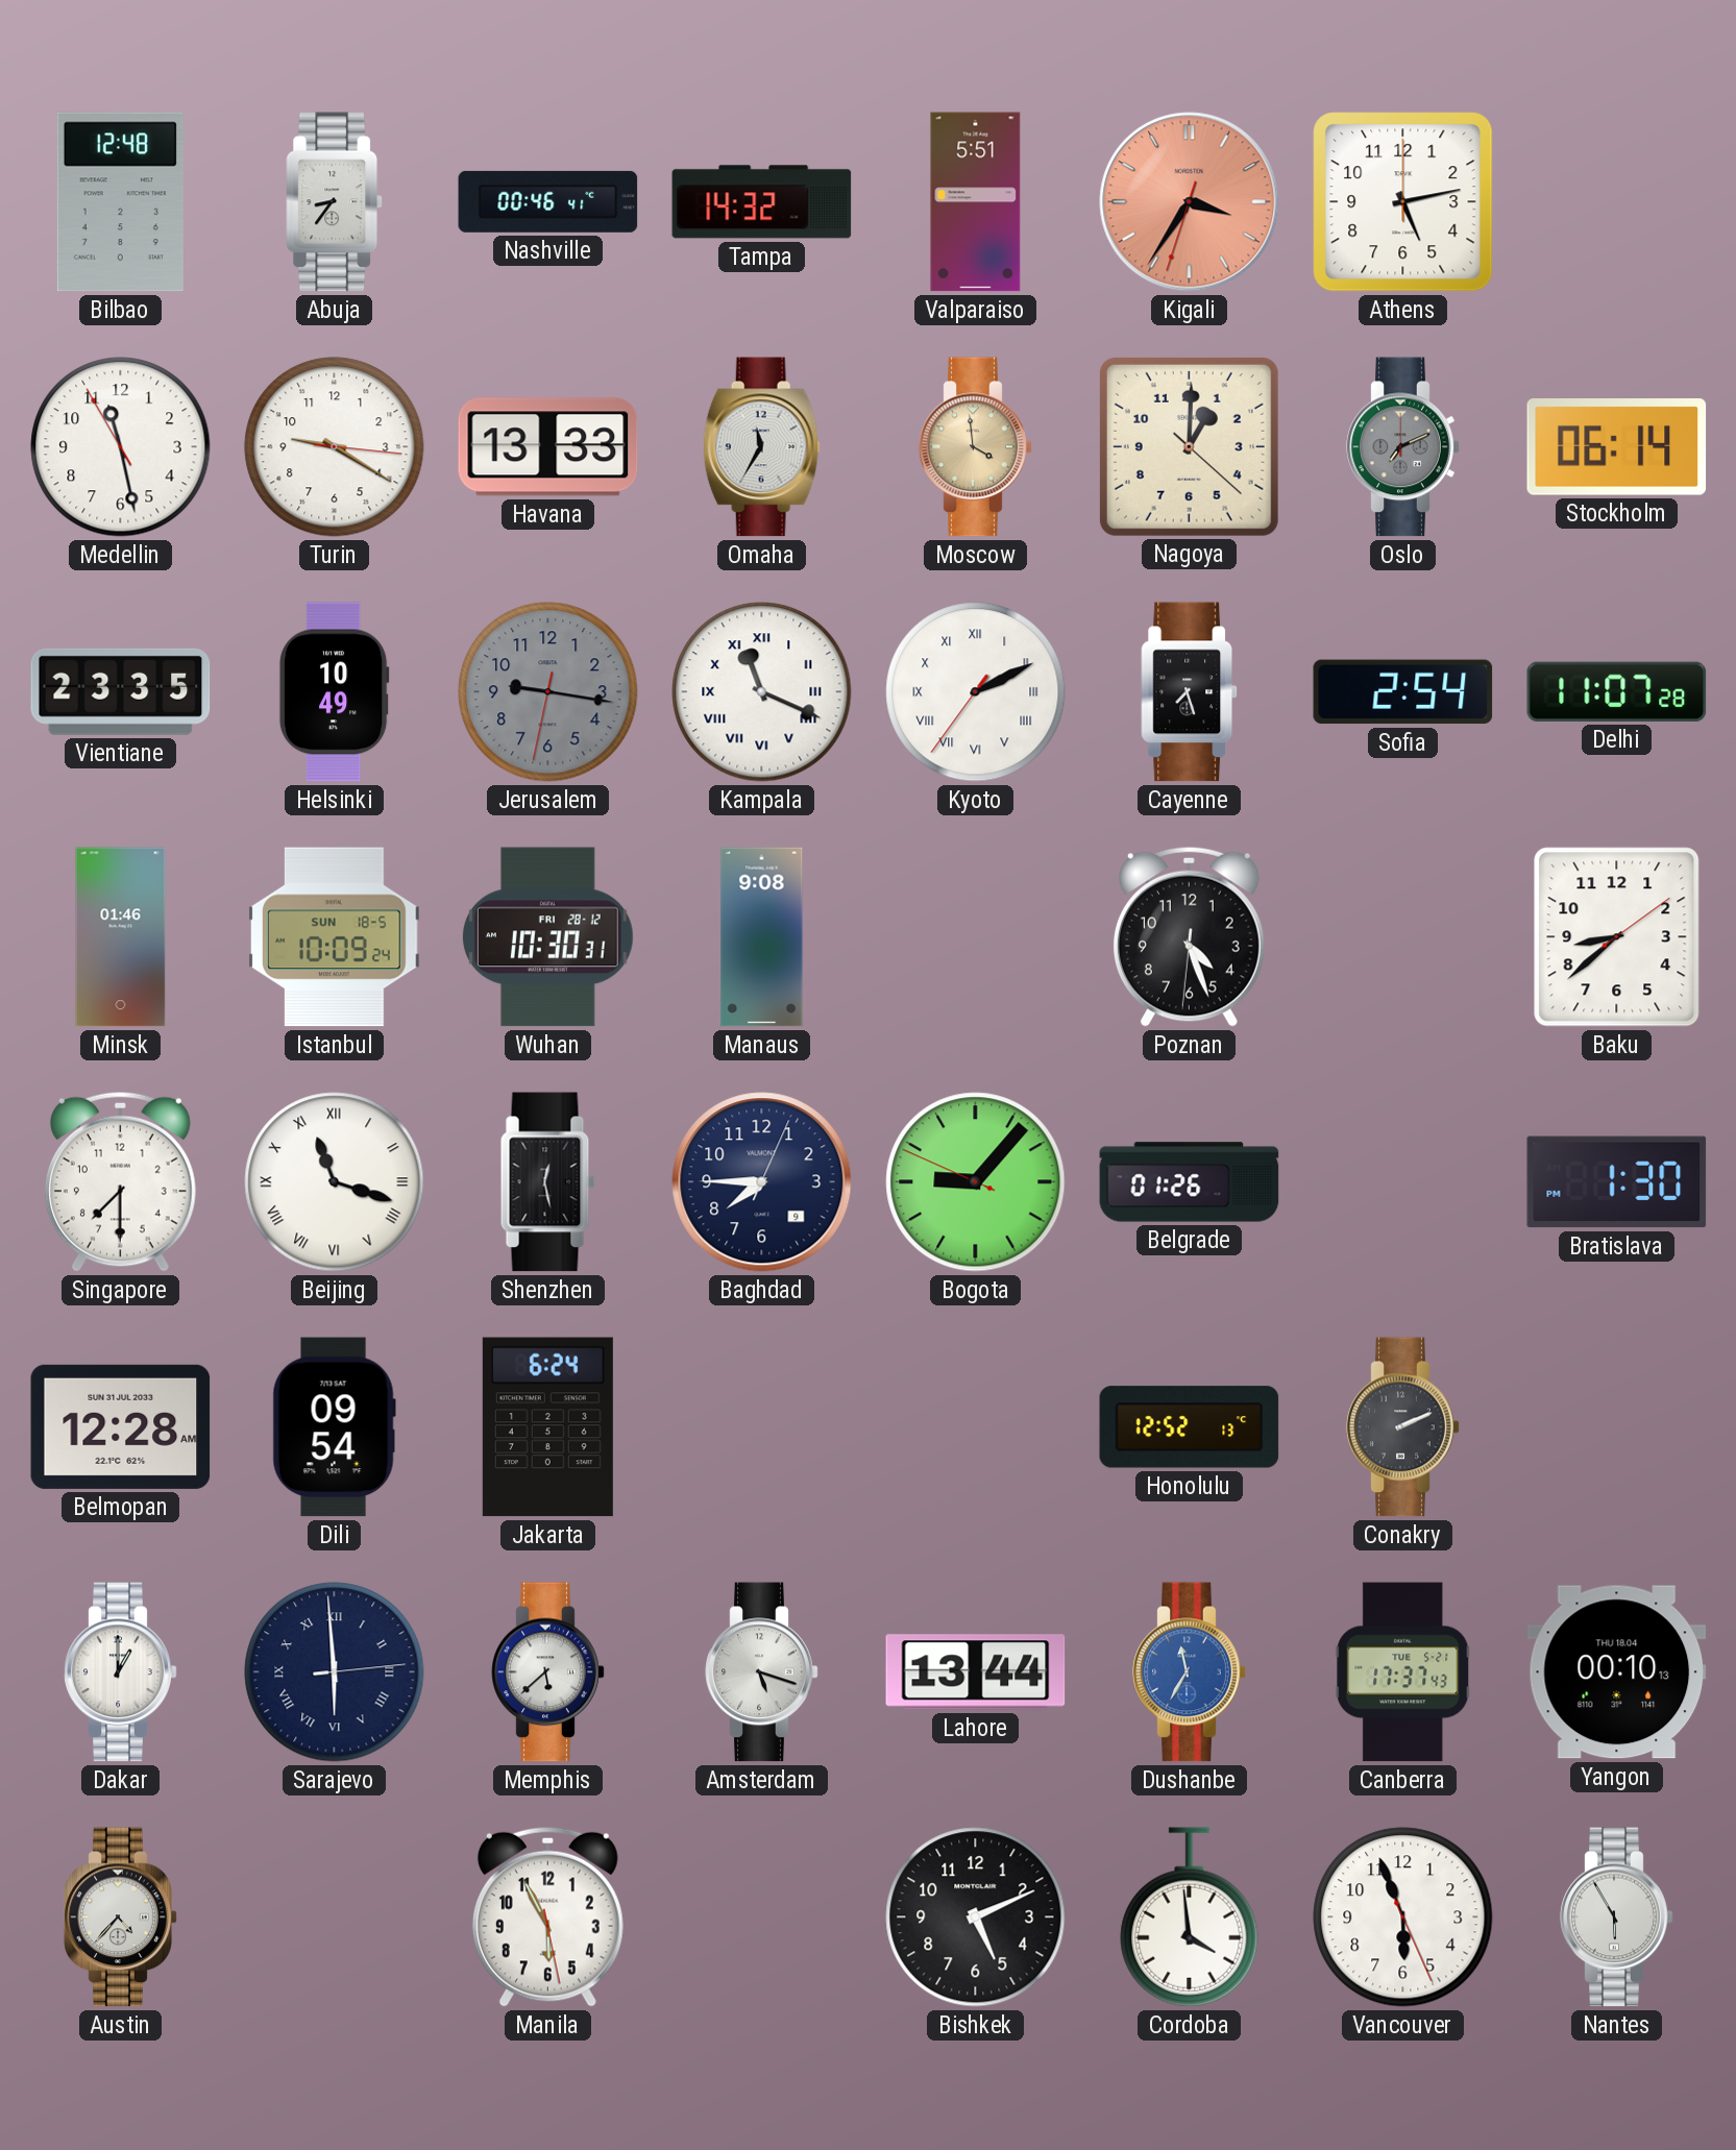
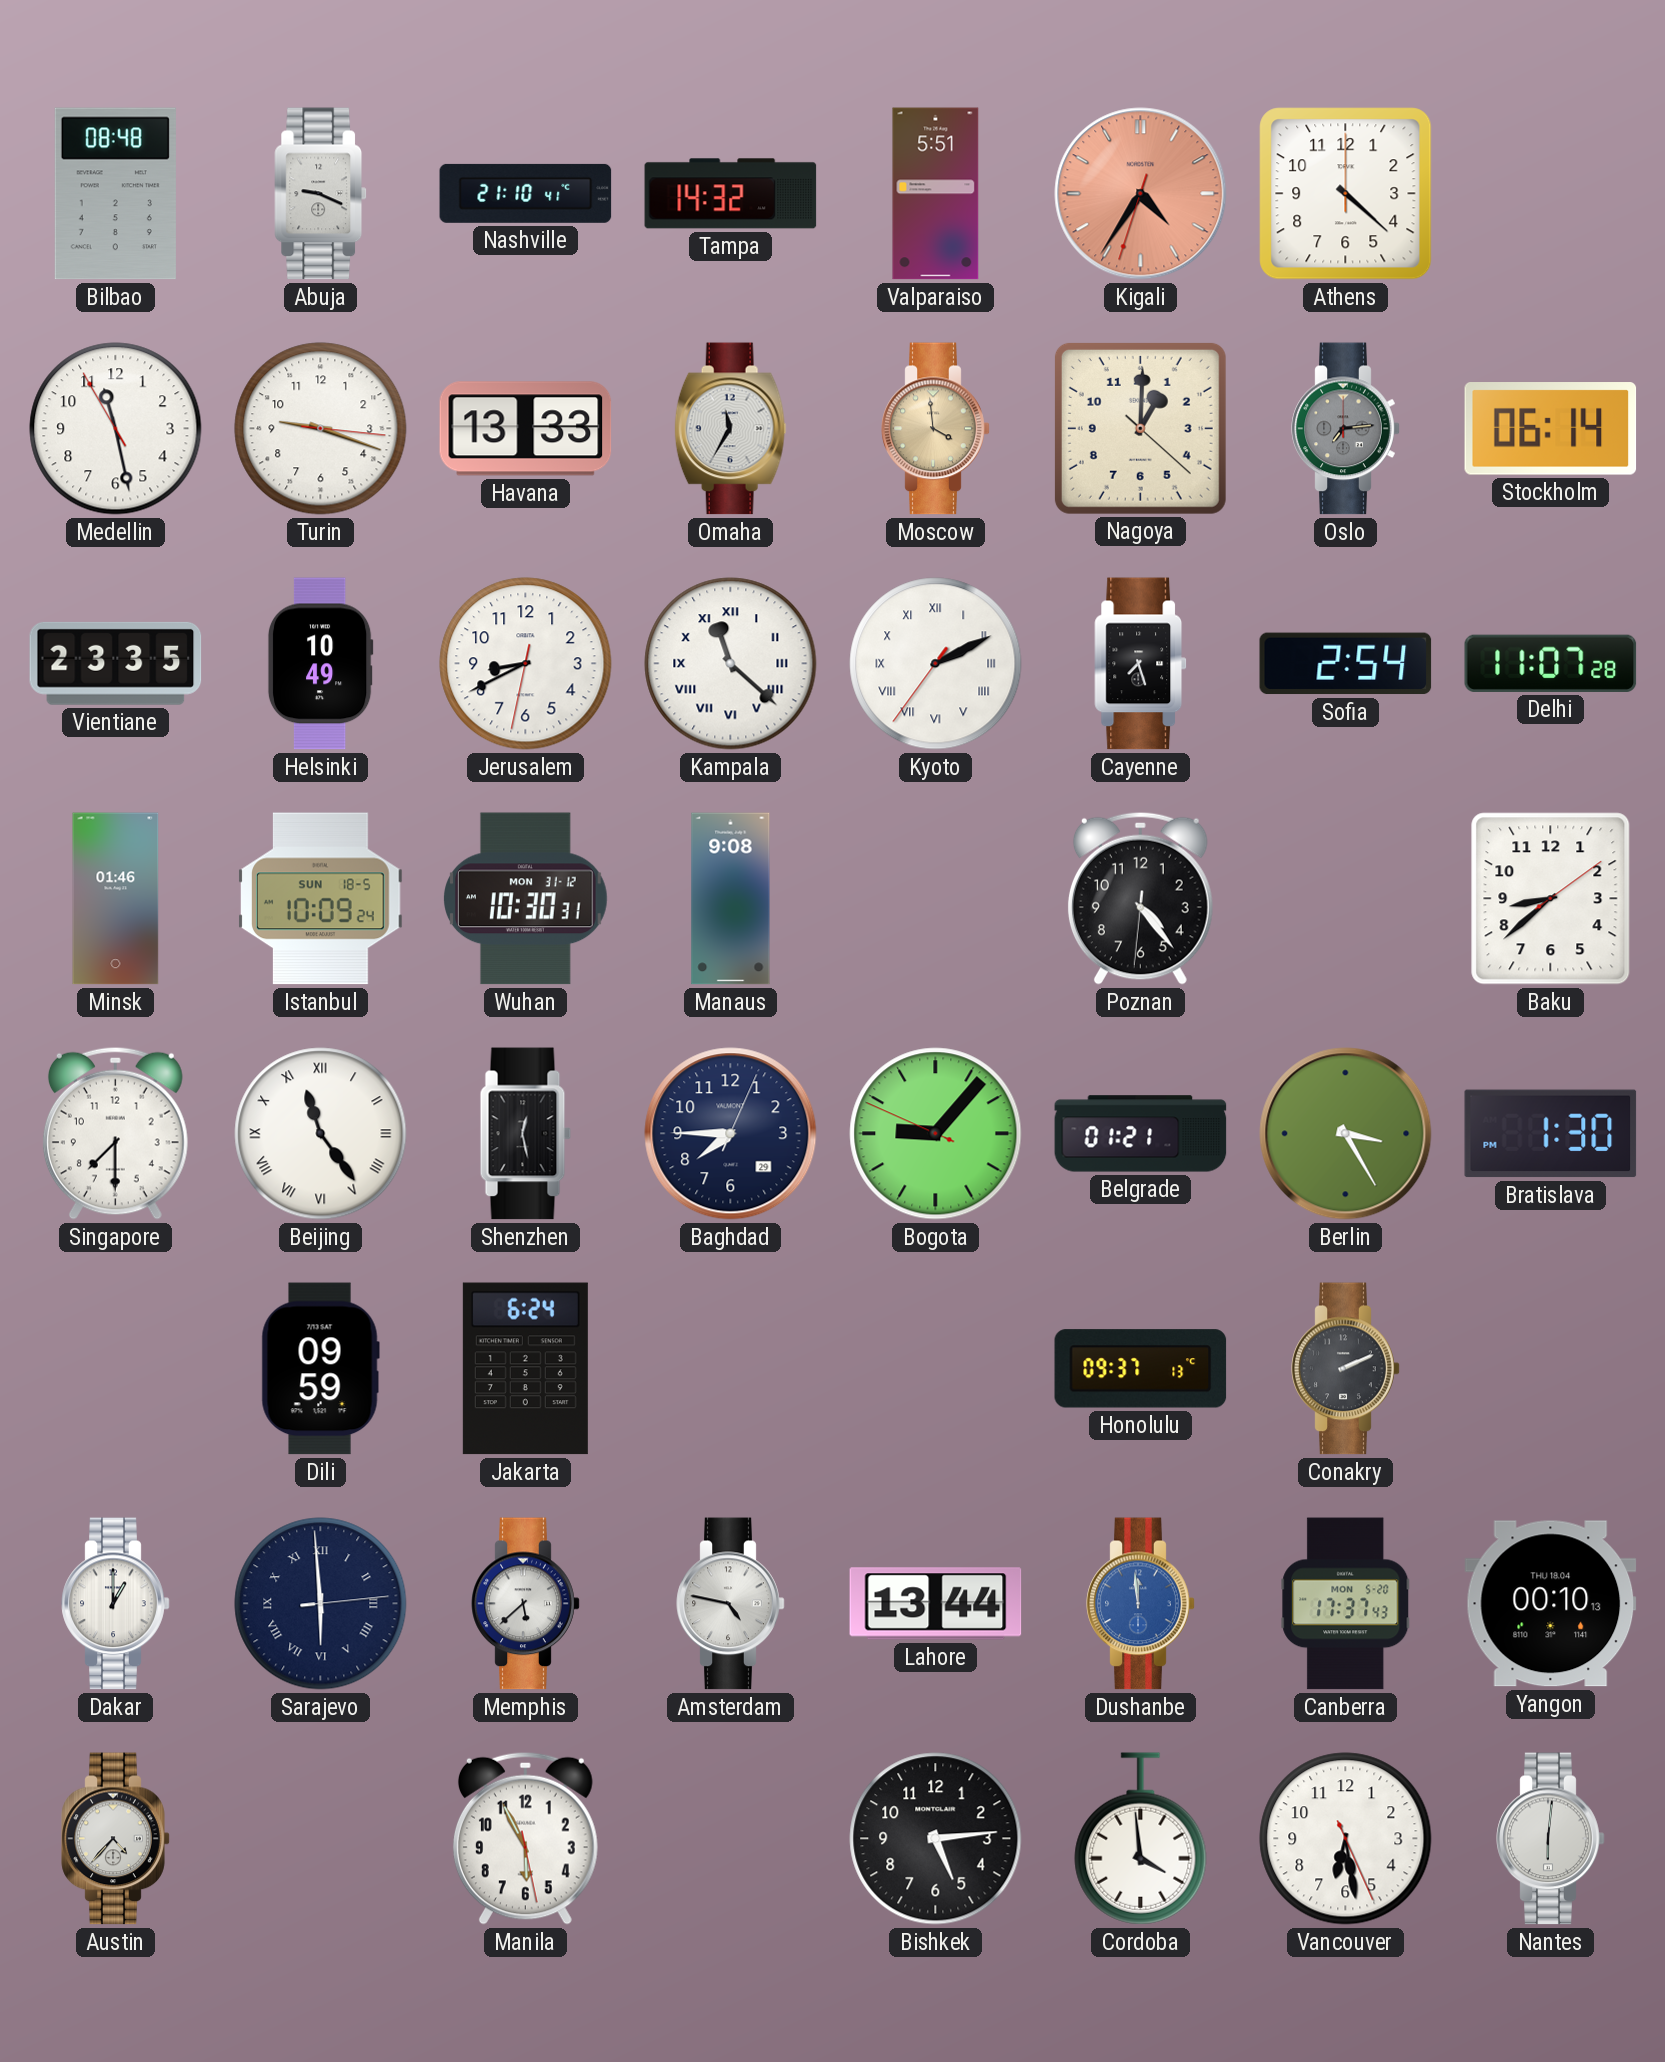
Bilbao: 12:48 -> 08:48
Abuja: 8:36 -> 9:19
Nashville: 00:46 -> 21:10
Kigali: 3:35 -> 4:35
Athens: 5:13 -> 4:22
Turin: 9:20 -> 9:18
Oslo: 7:11 -> 7:14
Jerusalem: 9:16 -> 8:40
Jerusalem dial: grey -> white
Kampala: 11:19 -> 11:22
Wuhan date: FRI 28-12 -> MON 31-12
Poznan: 4:26 -> 4:23
Beijing: 11:18 -> 11:24
Baghdad date: 9 -> 29
Belgrade: 01:26 -> 01:21
Berlin: none -> 3:25
Belmopan: 12:28 -> none
Dili: 09:54 -> 09:59
Honolulu: 12:52 -> 09:37
Amsterdam: 5:18 -> 4:47
Dushanbe: 11:35 -> 11:59
Canberra date: TUE 5-21 -> MON 5-20
Bishkek: 5:11 -> 5:14
Vancouver: 5:56 -> 6:28
Nantes: 5:55 -> 6:01
